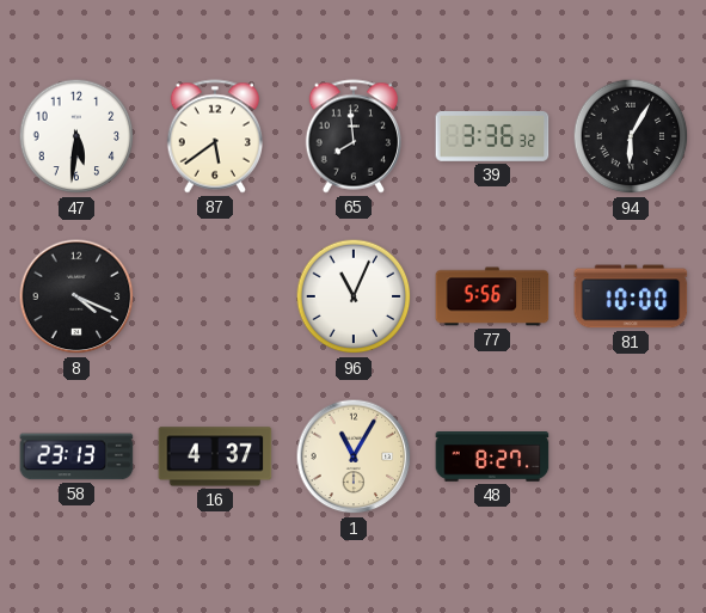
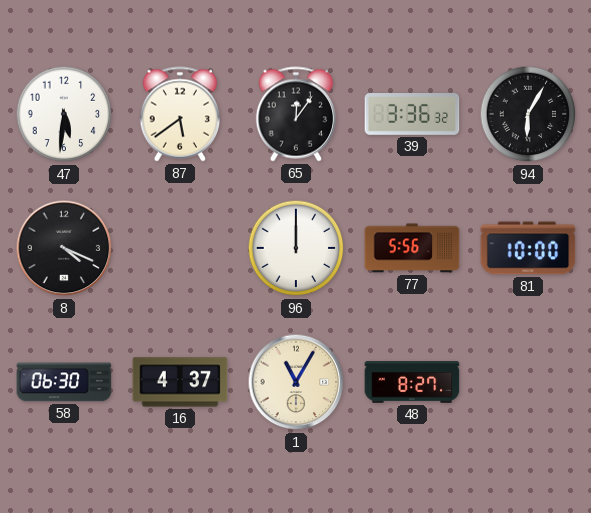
65: 7:59 -> 12:06
96: 11:04 -> 12:00
58: 23:13 -> 06:30
